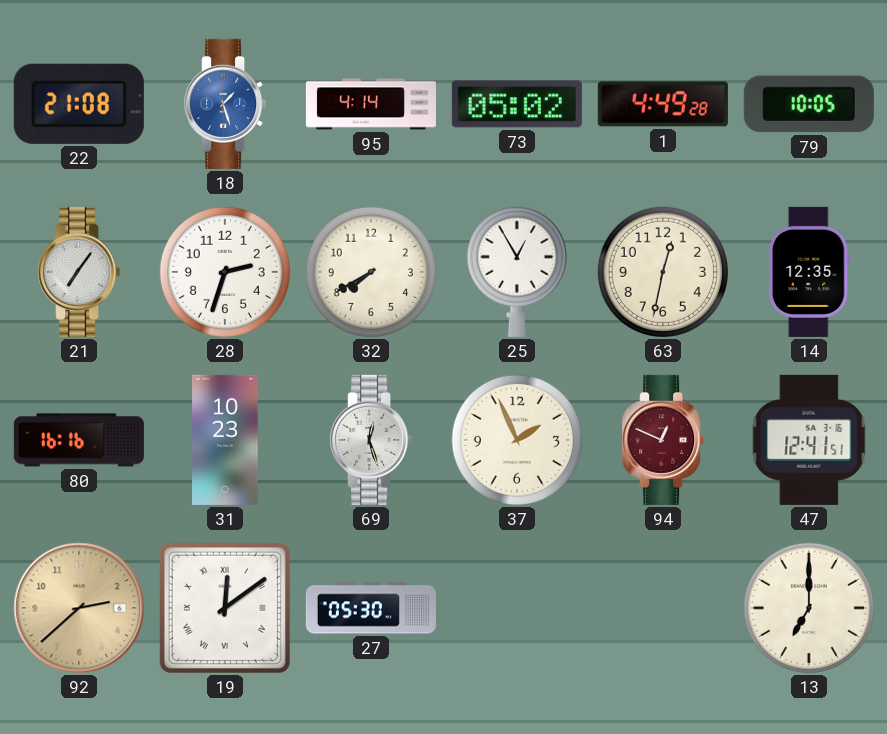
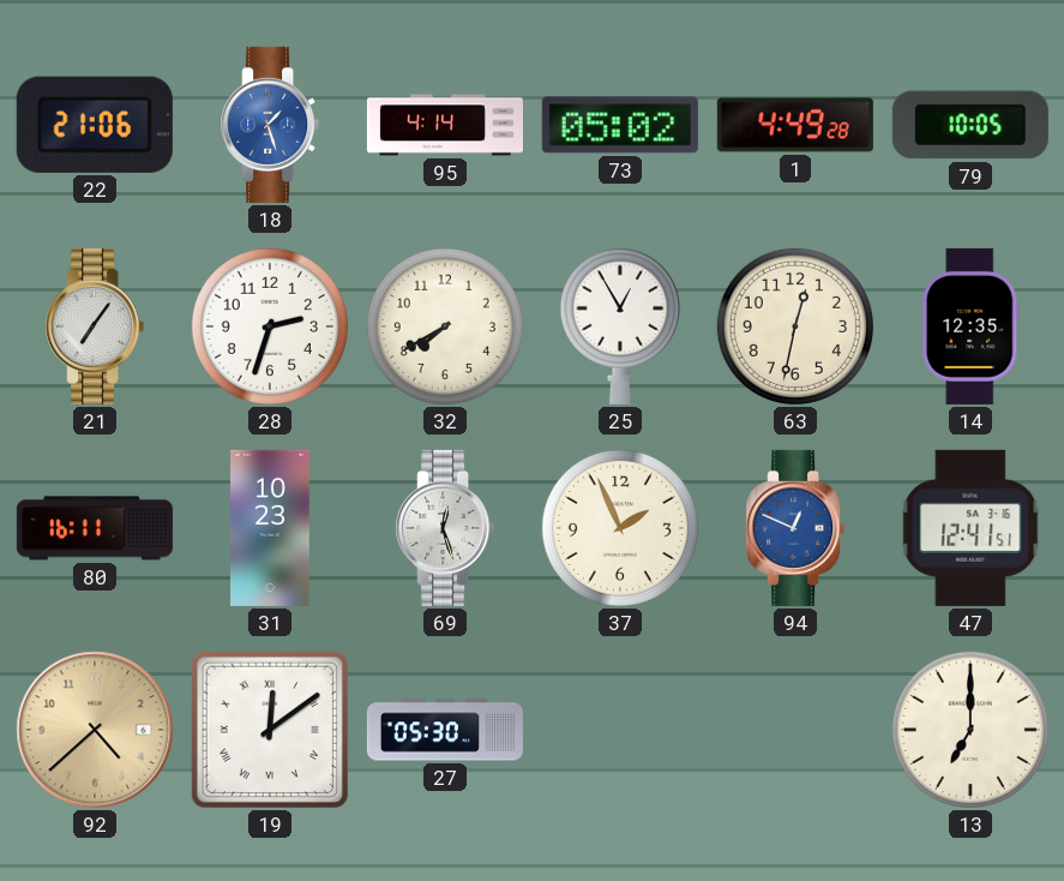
22: 21:08 -> 21:06
80: 16:16 -> 16:11
94 dial: burgundy -> blue
92: 2:38 -> 4:38
